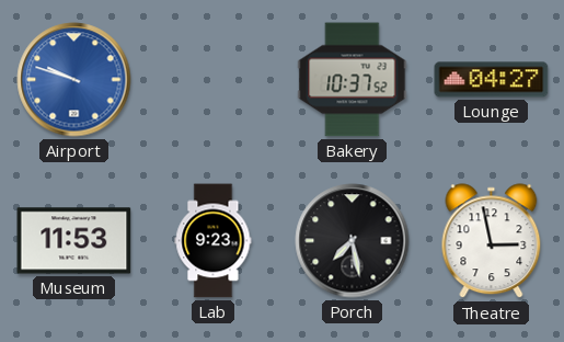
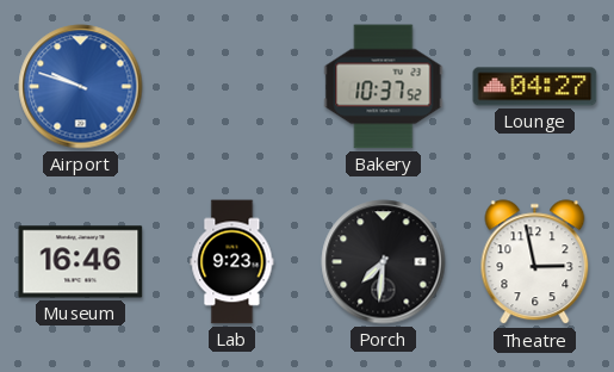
Museum: 11:53 -> 16:46
Porch: 7:28 -> 7:31
